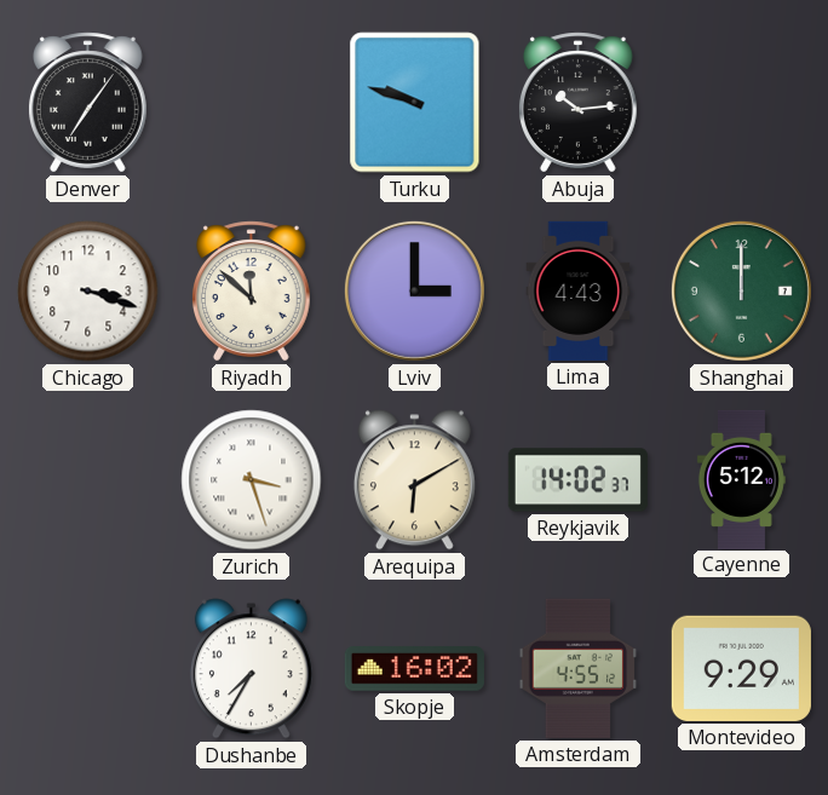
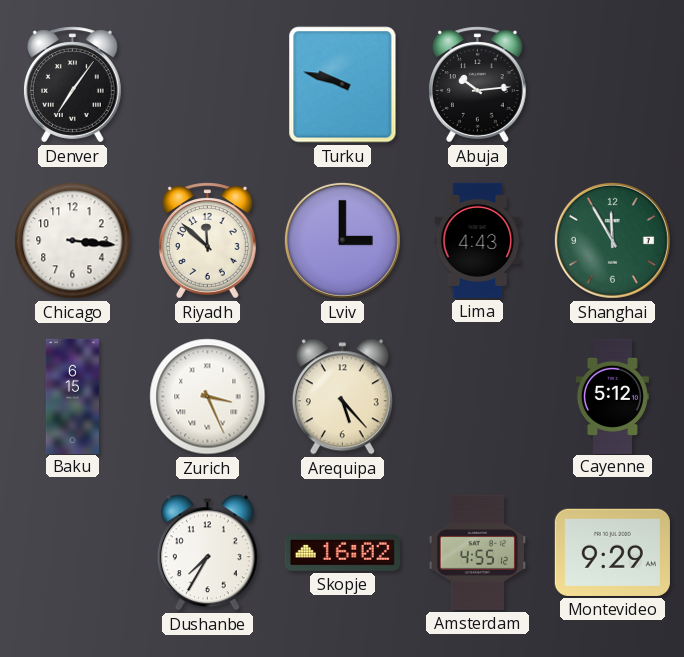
Chicago: 3:18 -> 3:16
Shanghai: 12:00 -> 11:55
Baku: none -> 6:15
Zurich: 3:27 -> 3:26
Arequipa: 6:10 -> 5:23
Reykjavik: 14:02 -> none
